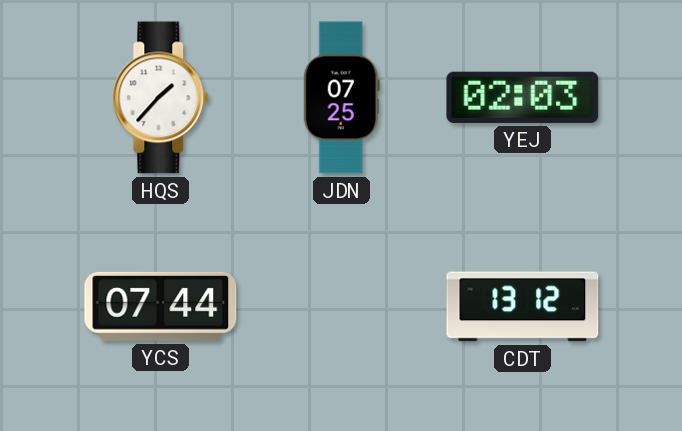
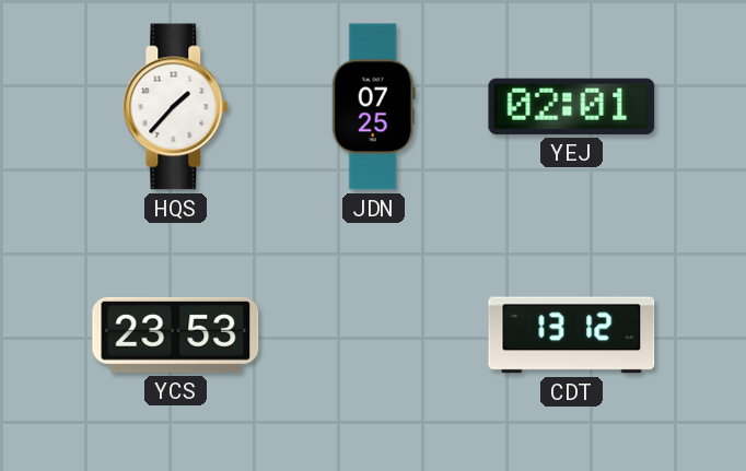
YEJ: 02:03 -> 02:01
YCS: 07:44 -> 23:53
